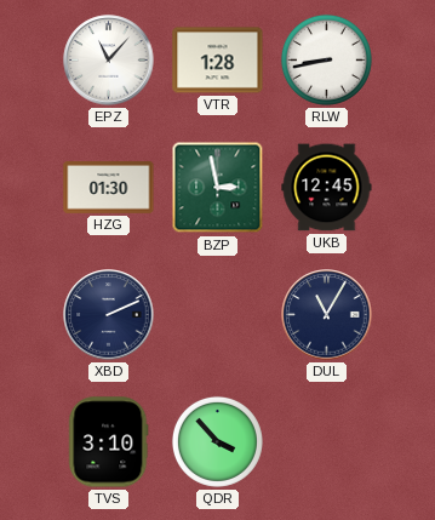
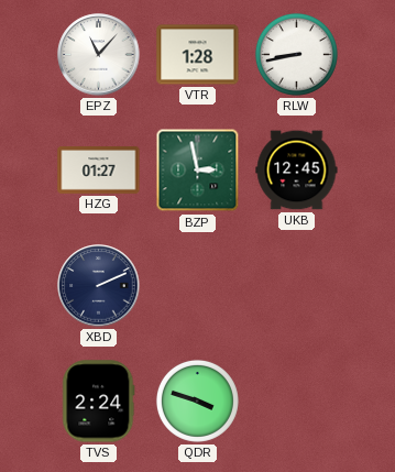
HZG: 01:30 -> 01:27
DUL: 11:05 -> none
TVS: 3:10 -> 2:24
QDR: 3:53 -> 3:48
